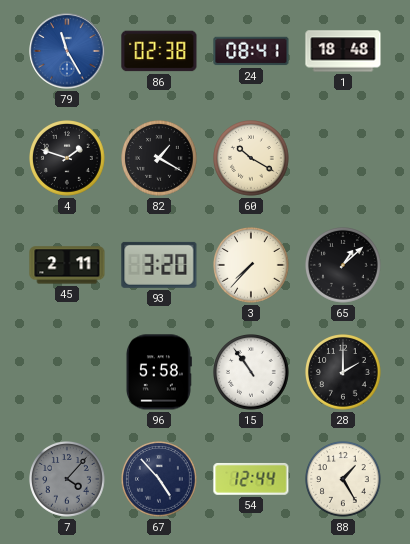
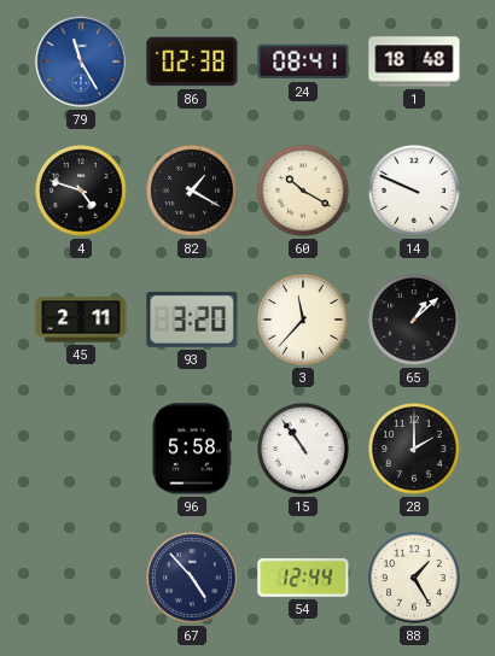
4: 1:48 -> 4:48
14: none -> 9:49
3: 7:37 -> 11:37
7: 4:07 -> none
